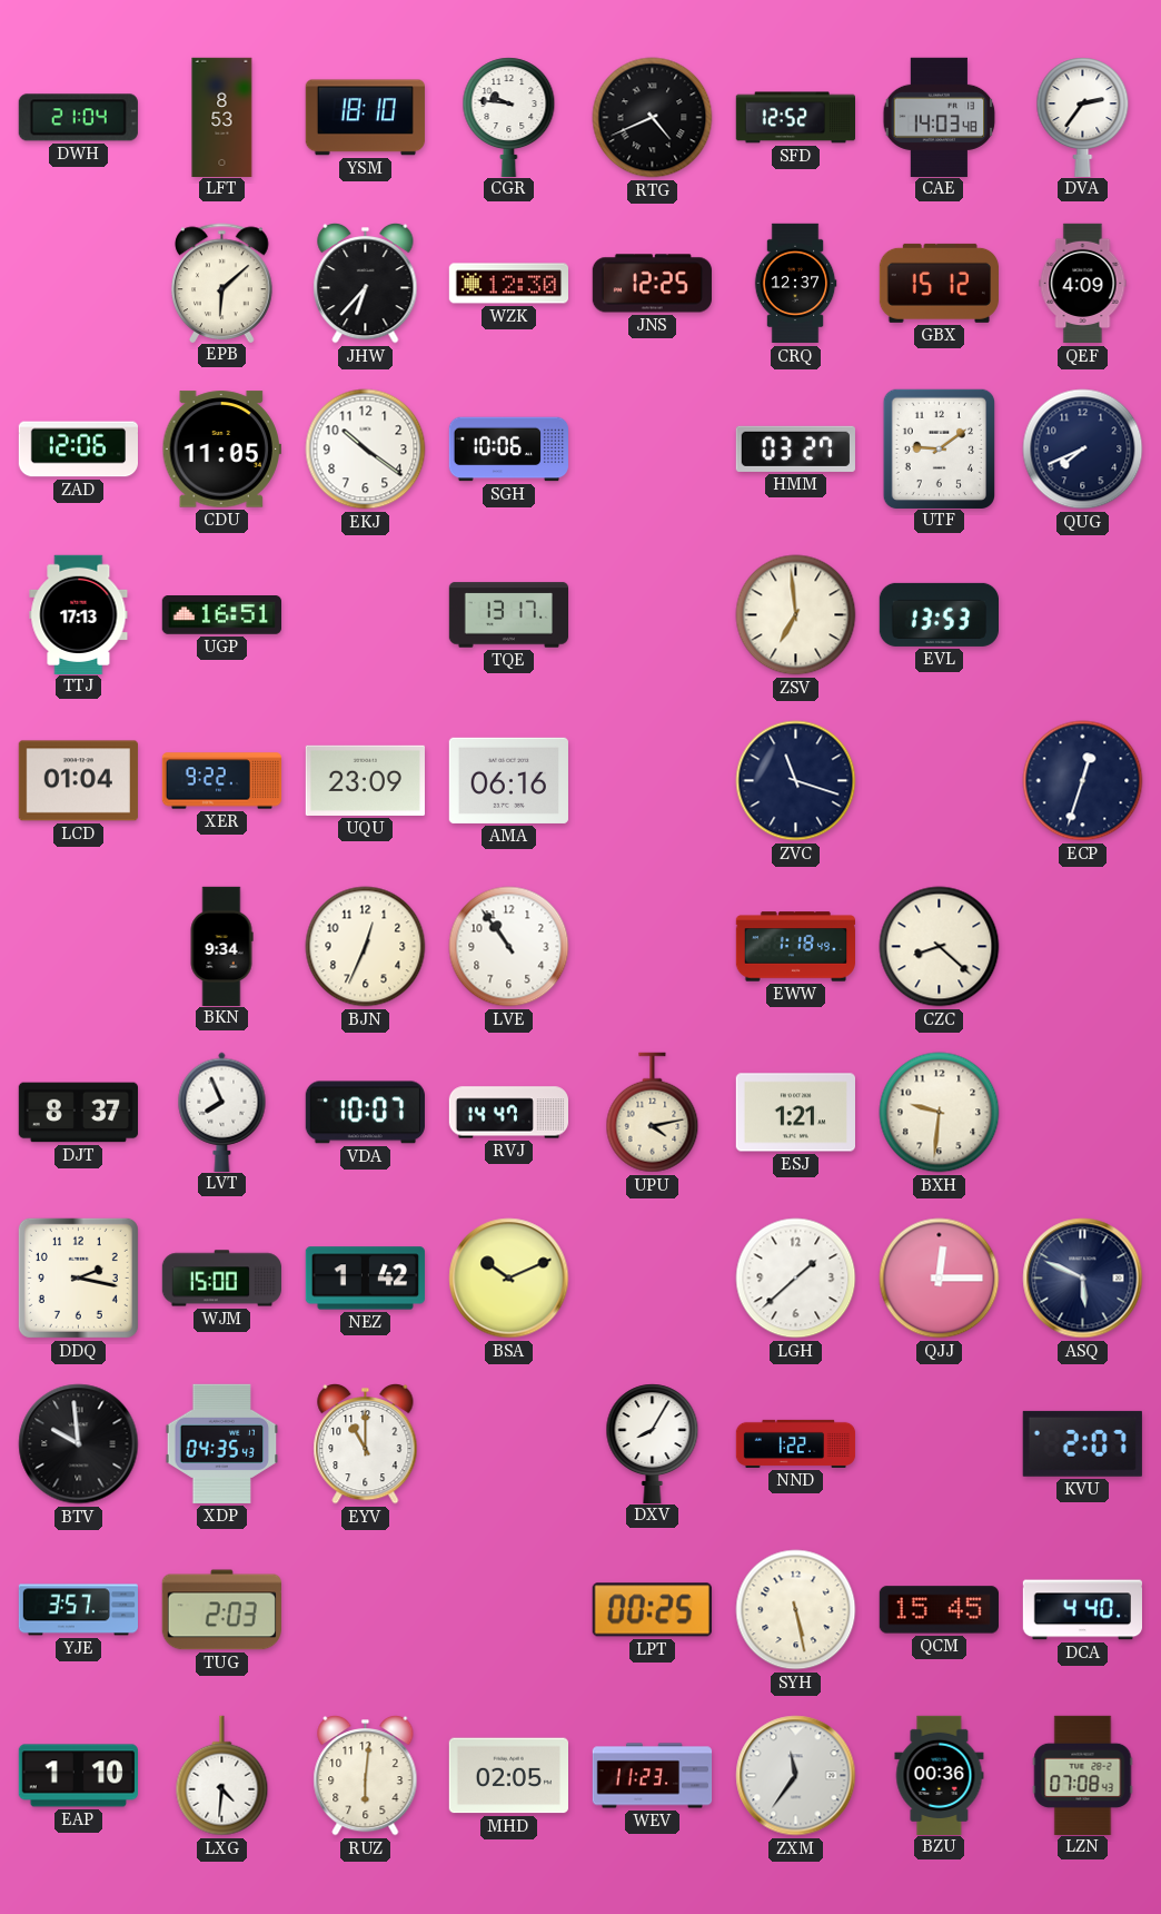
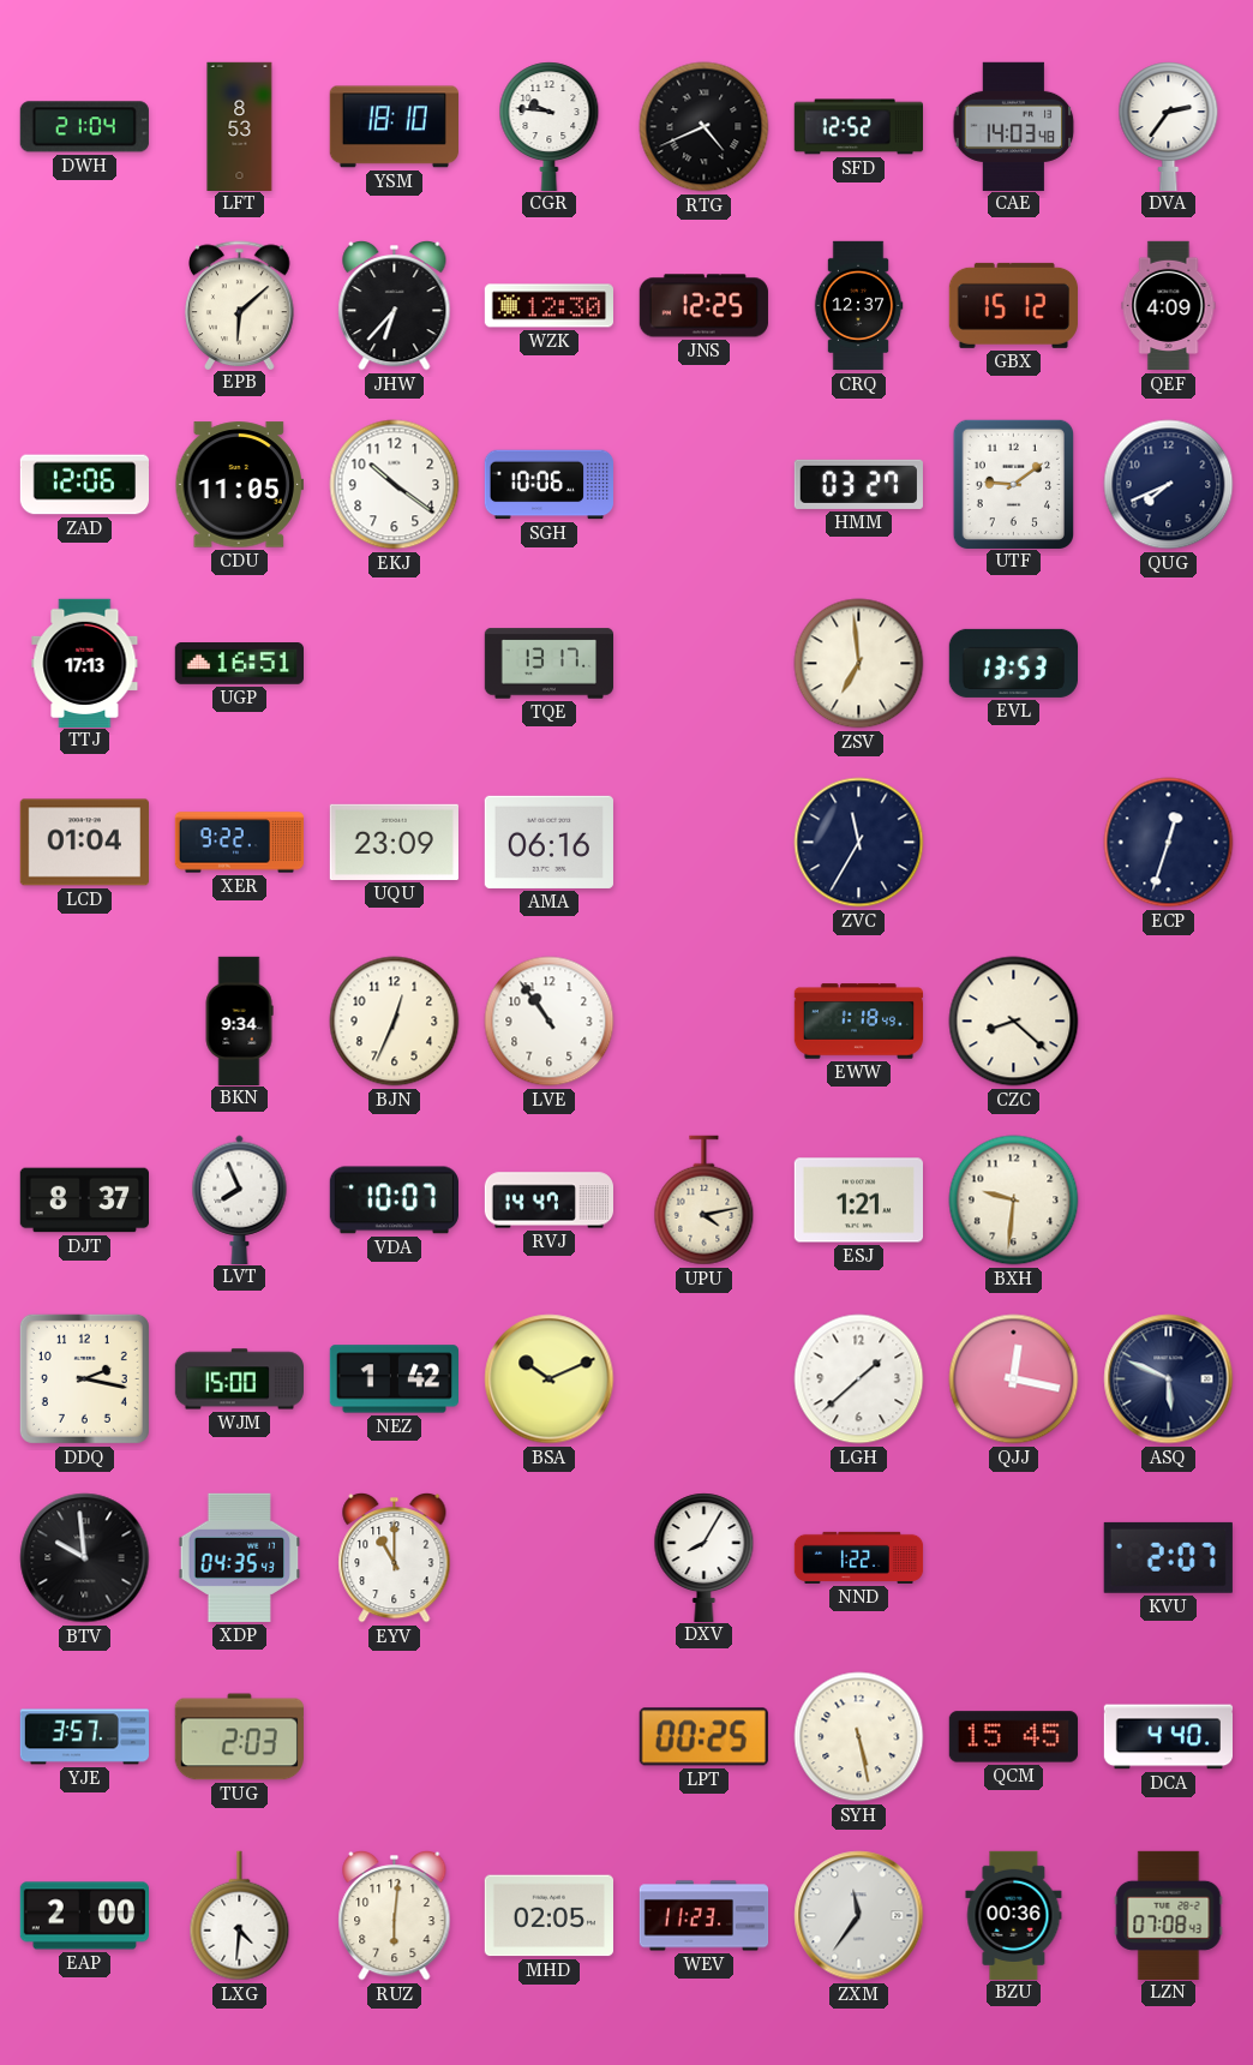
ZVC: 11:18 -> 11:35
QJJ: 12:15 -> 12:17
EAP: 1:10 -> 2:00
